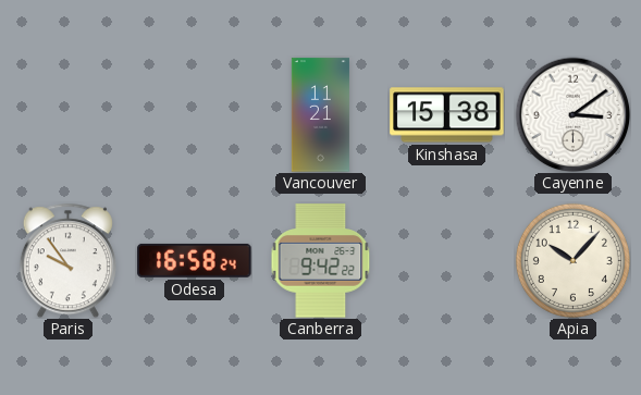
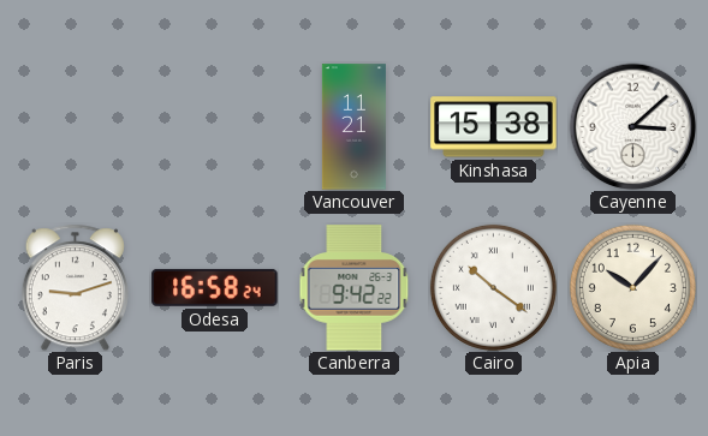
Cayenne: 3:09 -> 3:08
Paris: 9:54 -> 9:12
Cairo: none -> 10:21
